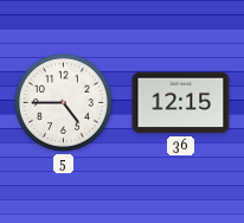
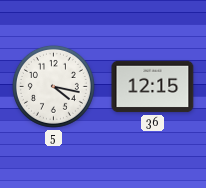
5: 4:45 -> 4:17
